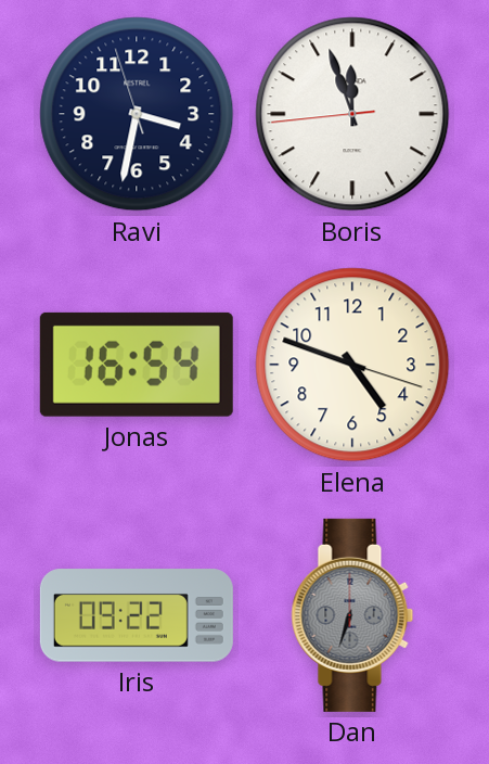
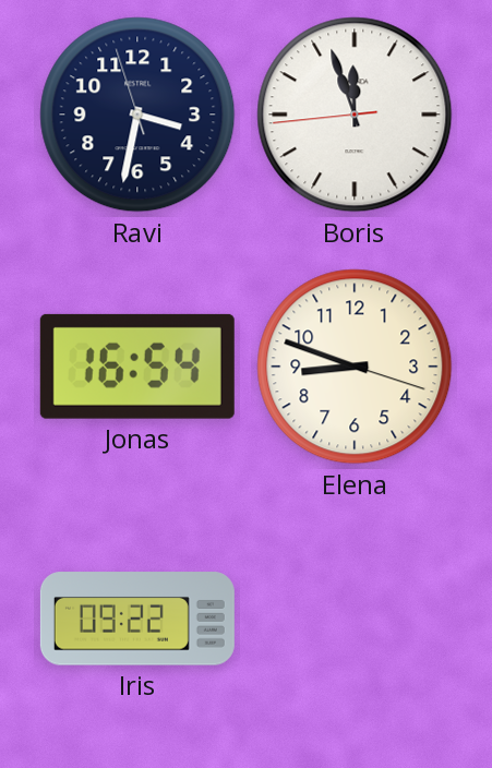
Elena: 4:48 -> 8:48
Dan: 6:33 -> none
